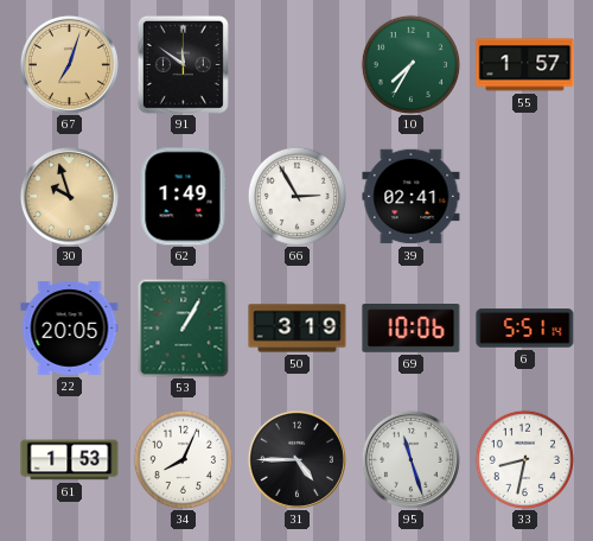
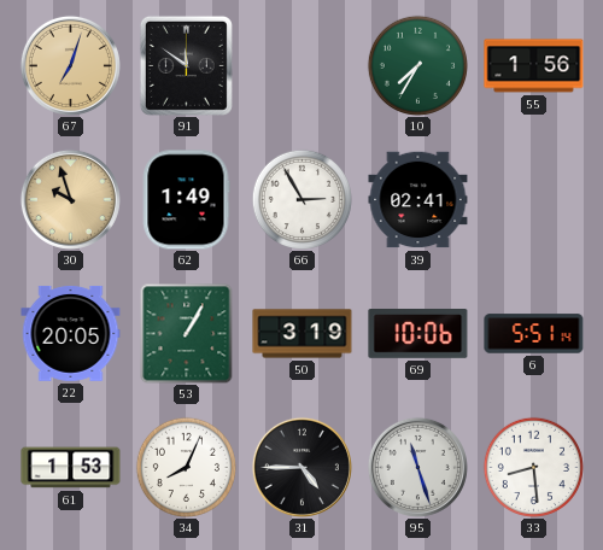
55: 1:57 -> 1:56
33: 8:32 -> 8:29
